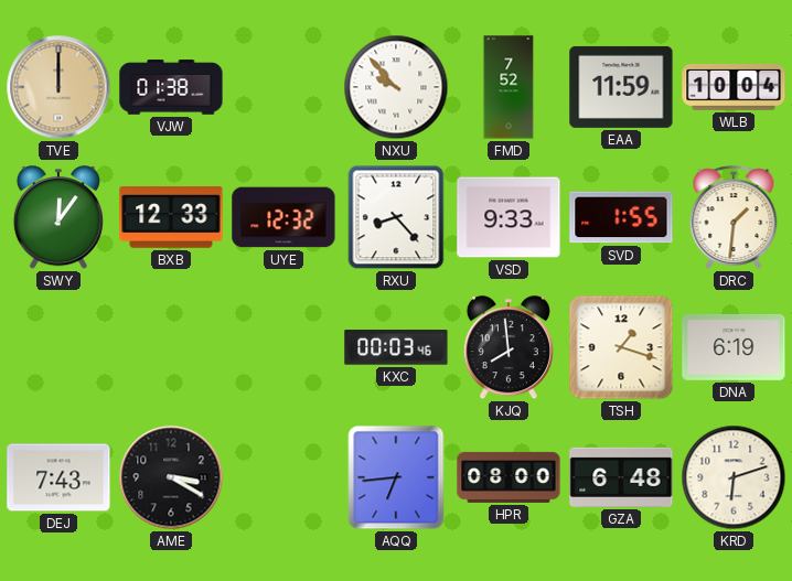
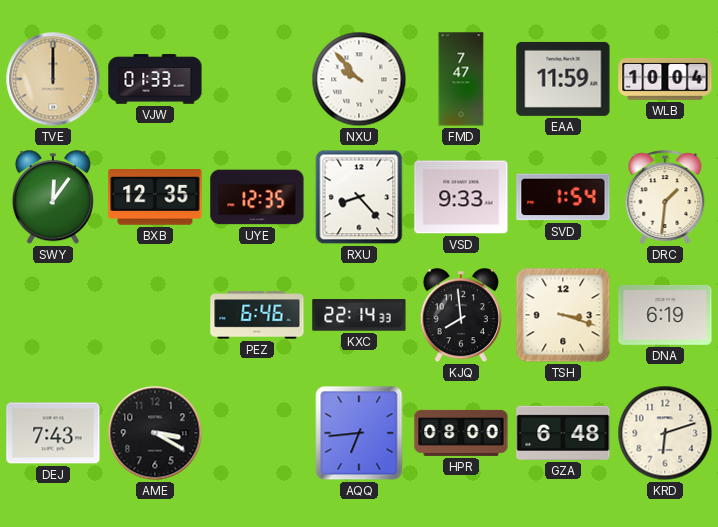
VJW: 01:38 -> 01:33
FMD: 7:52 -> 7:47
BXB: 12:33 -> 12:35
UYE: 12:32 -> 12:35
SVD: 1:55 -> 1:54
PEZ: none -> 6:46
KXC: 00:03 -> 22:14
TSH: 1:18 -> 3:18
